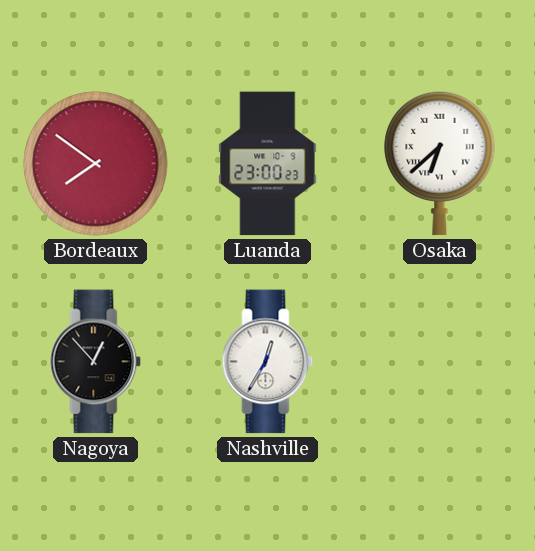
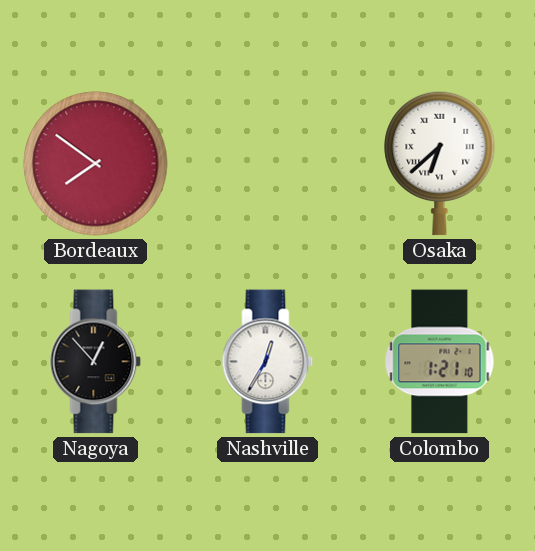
Luanda: 23:00 -> none
Colombo: none -> 1:21
